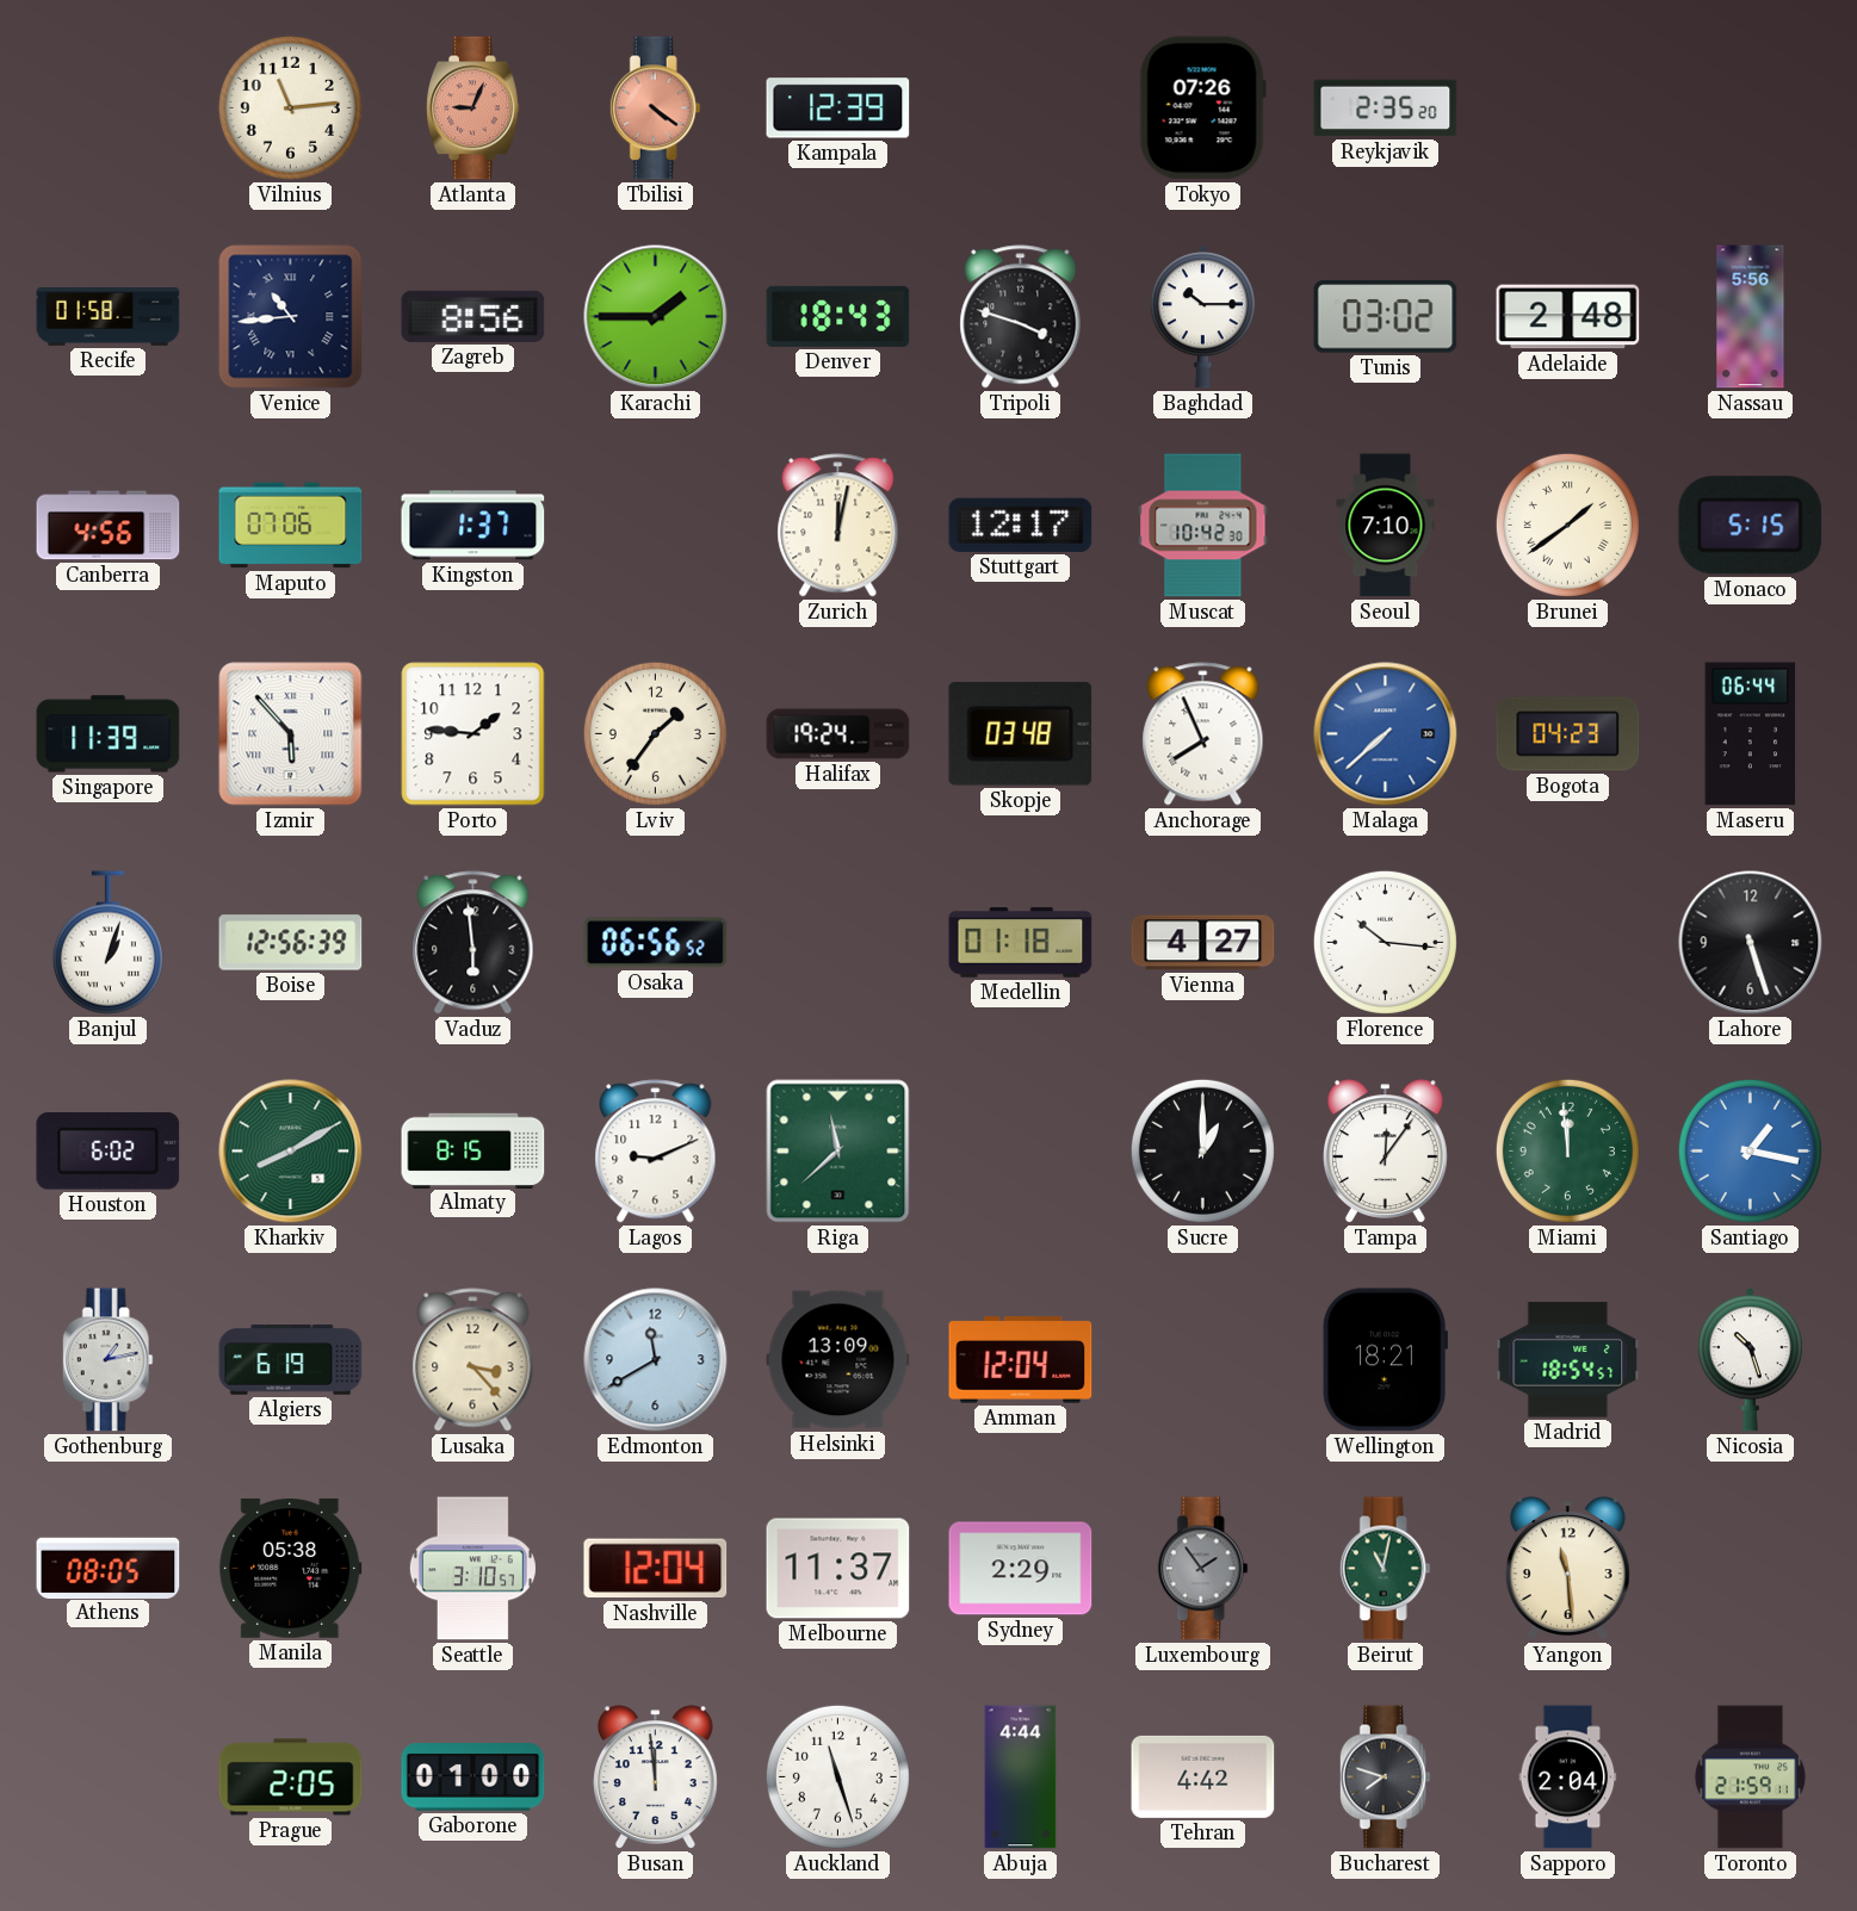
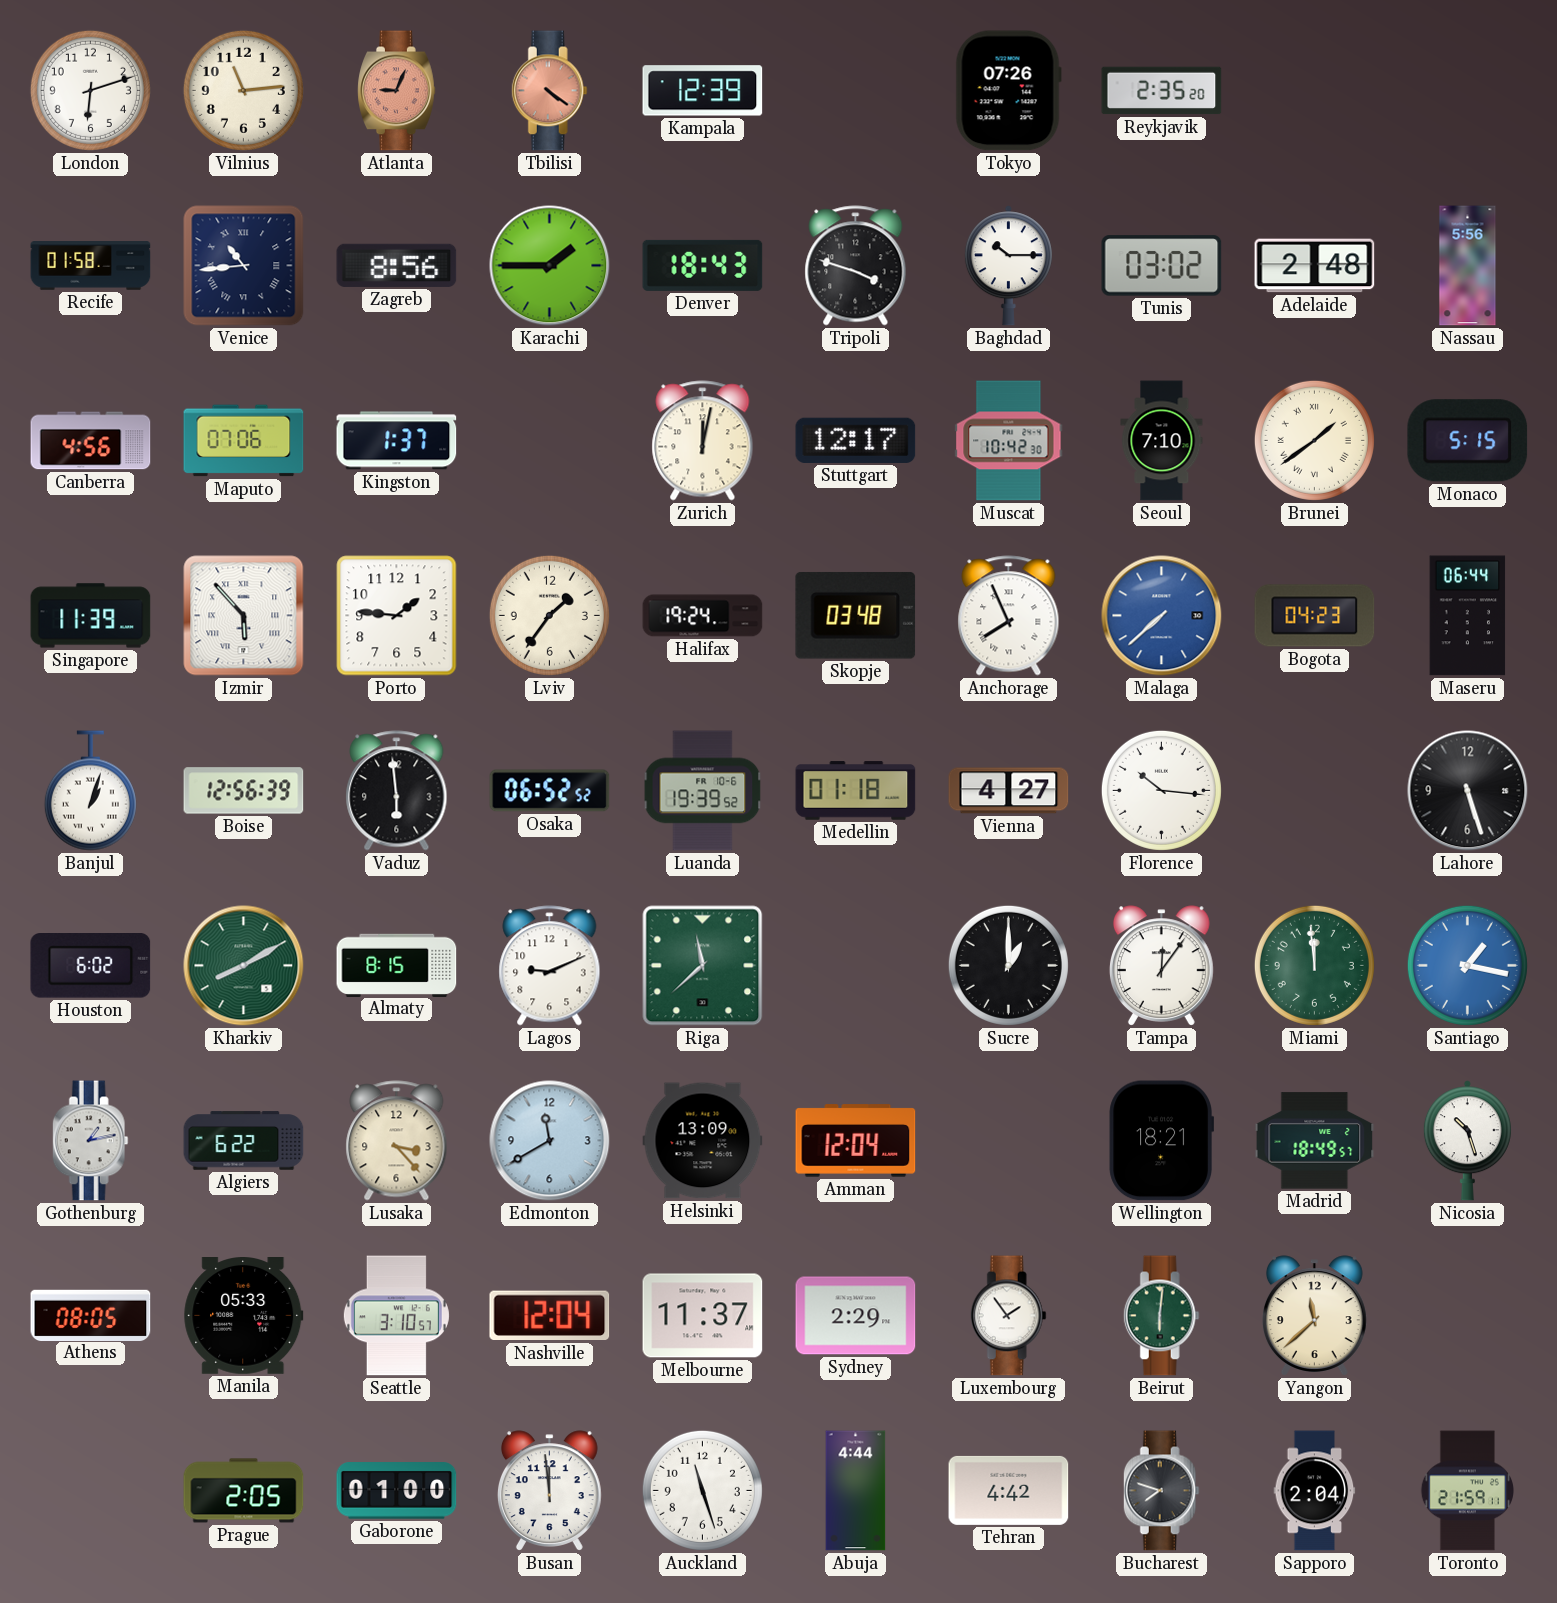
London: none -> 6:12
Osaka: 06:56 -> 06:52
Luanda: none -> 19:39
Algiers: 6:19 -> 6:22
Madrid: 18:54 -> 18:49
Manila: 05:38 -> 05:33
Luxembourg dial: grey -> white
Beirut: 11:02 -> 6:01
Yangon: 11:29 -> 11:38
